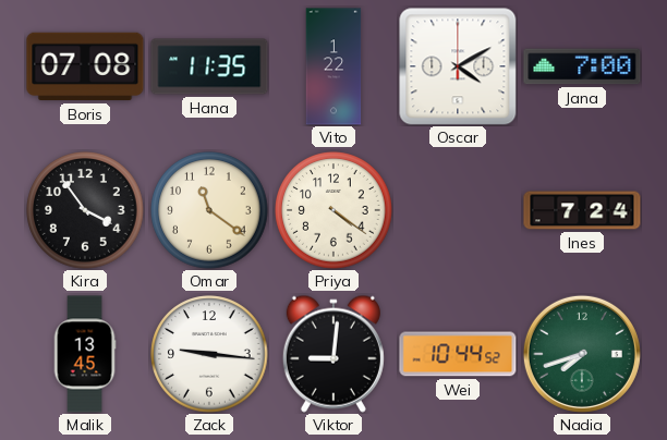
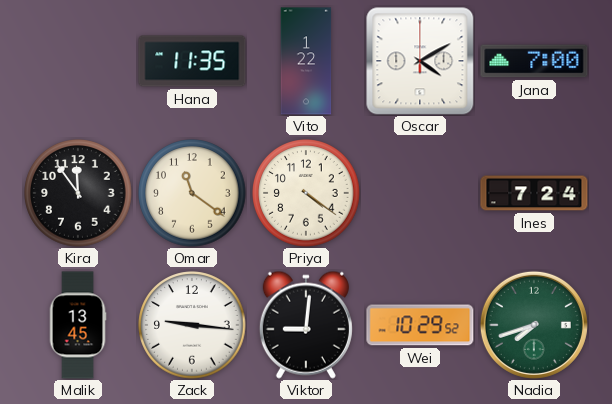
Boris: 07:08 -> none
Kira: 3:54 -> 11:54
Wei: 10:44 -> 10:29
